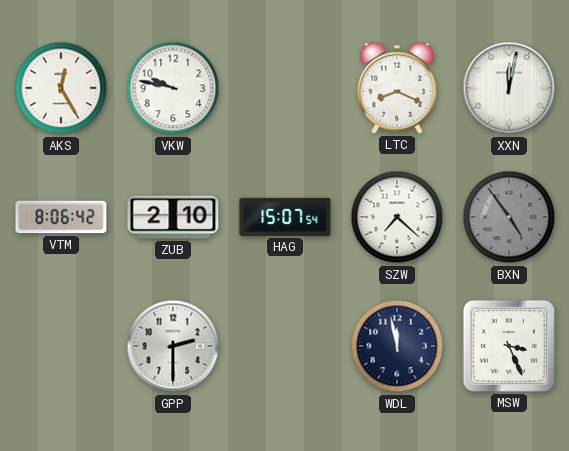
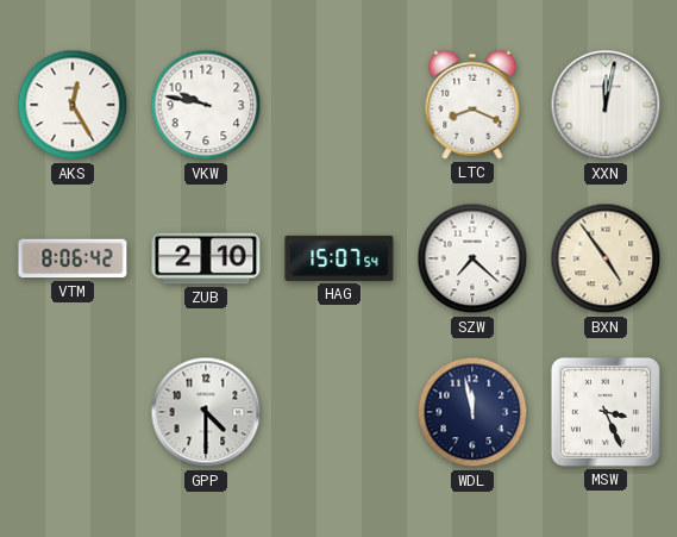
BXN dial: grey -> cream
GPP: 2:30 -> 4:30
